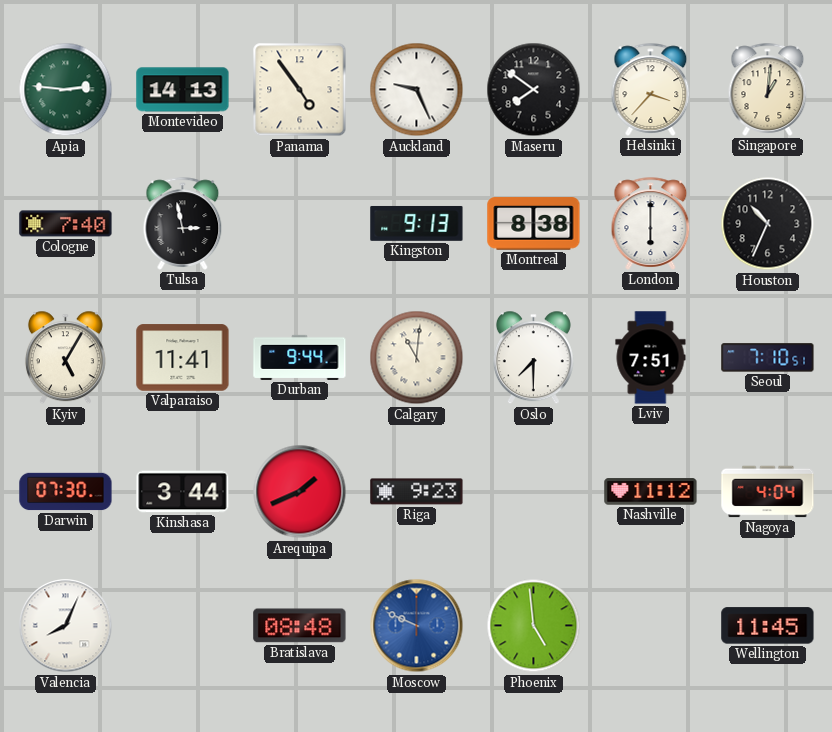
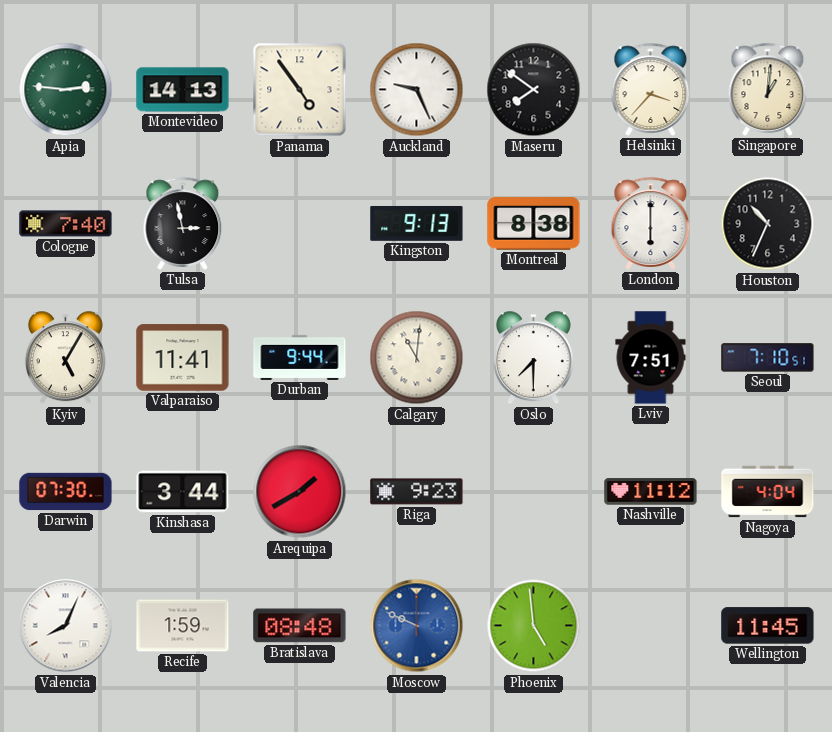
Arequipa: 1:41 -> 1:40
Recife: none -> 1:59
